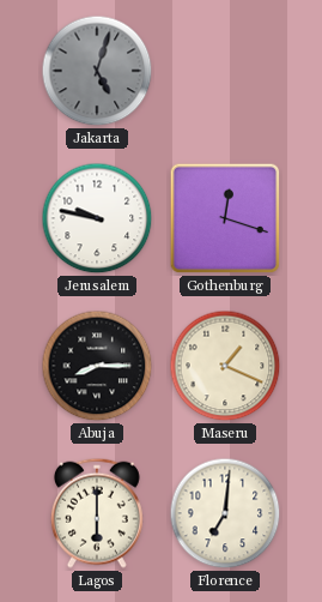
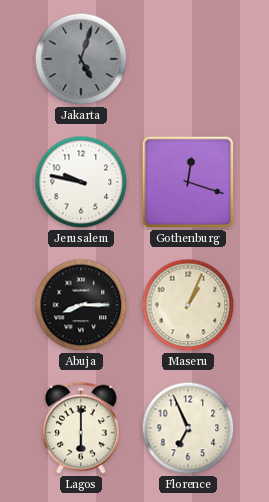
Maseru: 1:19 -> 1:04
Florence: 7:01 -> 6:56
